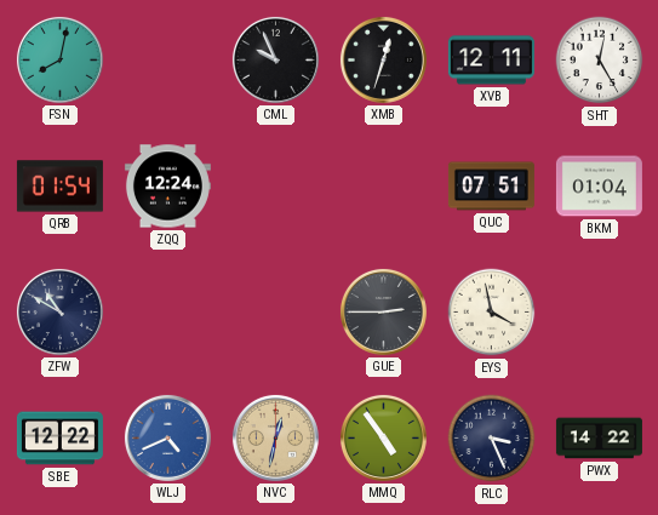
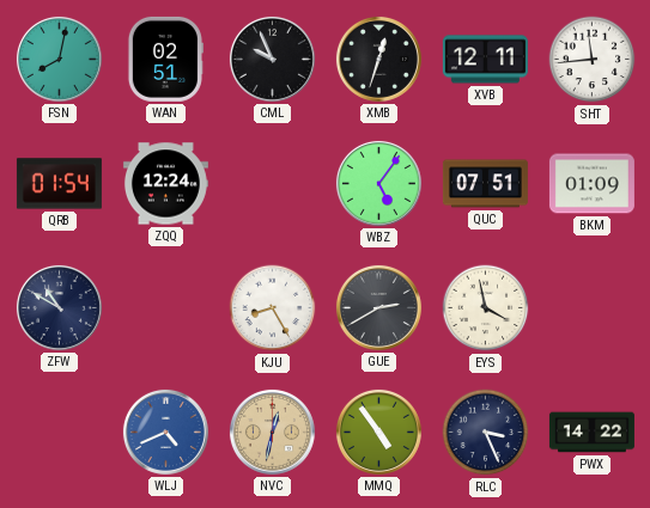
WAN: none -> 02:51
SHT: 12:25 -> 11:44
WBZ: none -> 5:06
BKM: 01:04 -> 01:09
KJU: none -> 8:25
GUE: 2:45 -> 2:40
SBE: 12:22 -> none
